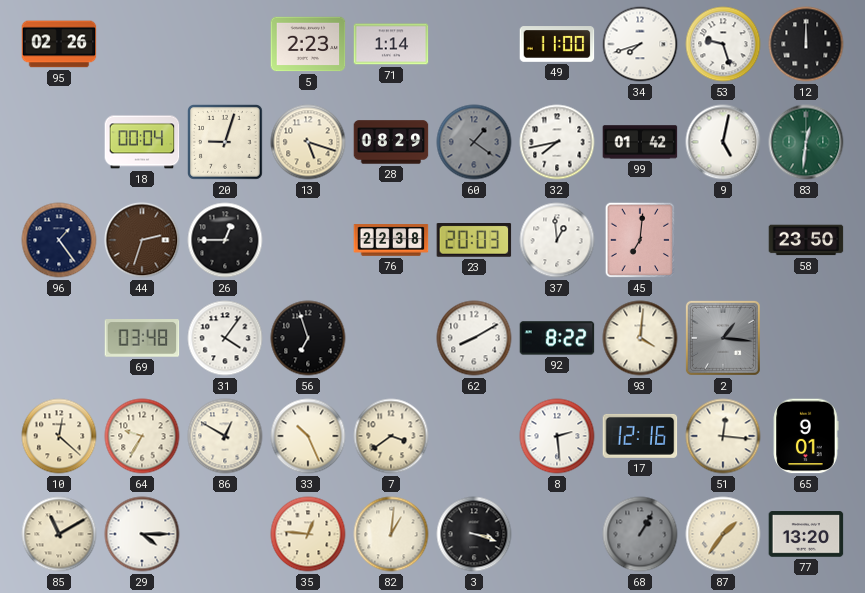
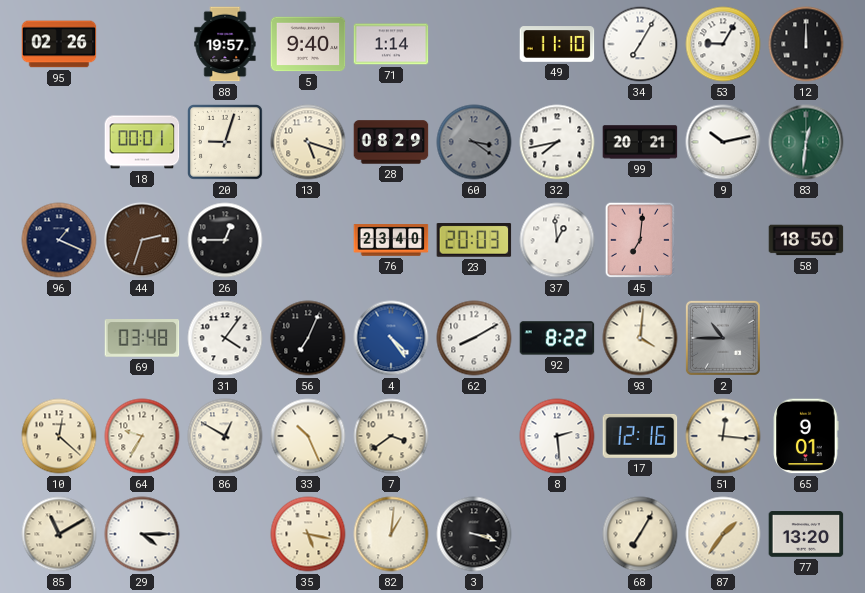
88: none -> 19:57
5: 2:23 -> 9:40
49: 11:00 -> 11:10
34: 7:42 -> 7:05
53: 9:27 -> 9:05
18: 00:04 -> 00:01
60: 1:21 -> 3:21
99: 01:42 -> 20:21
9: 5:02 -> 10:13
96: 1:24 -> 1:19
76: 22:38 -> 23:40
58: 23:50 -> 18:50
56: 6:57 -> 7:04
4: none -> 4:24
2: 1:16 -> 10:45
35: 12:46 -> 5:17
68: 1:05 -> 7:05
68 dial: grey -> cream
